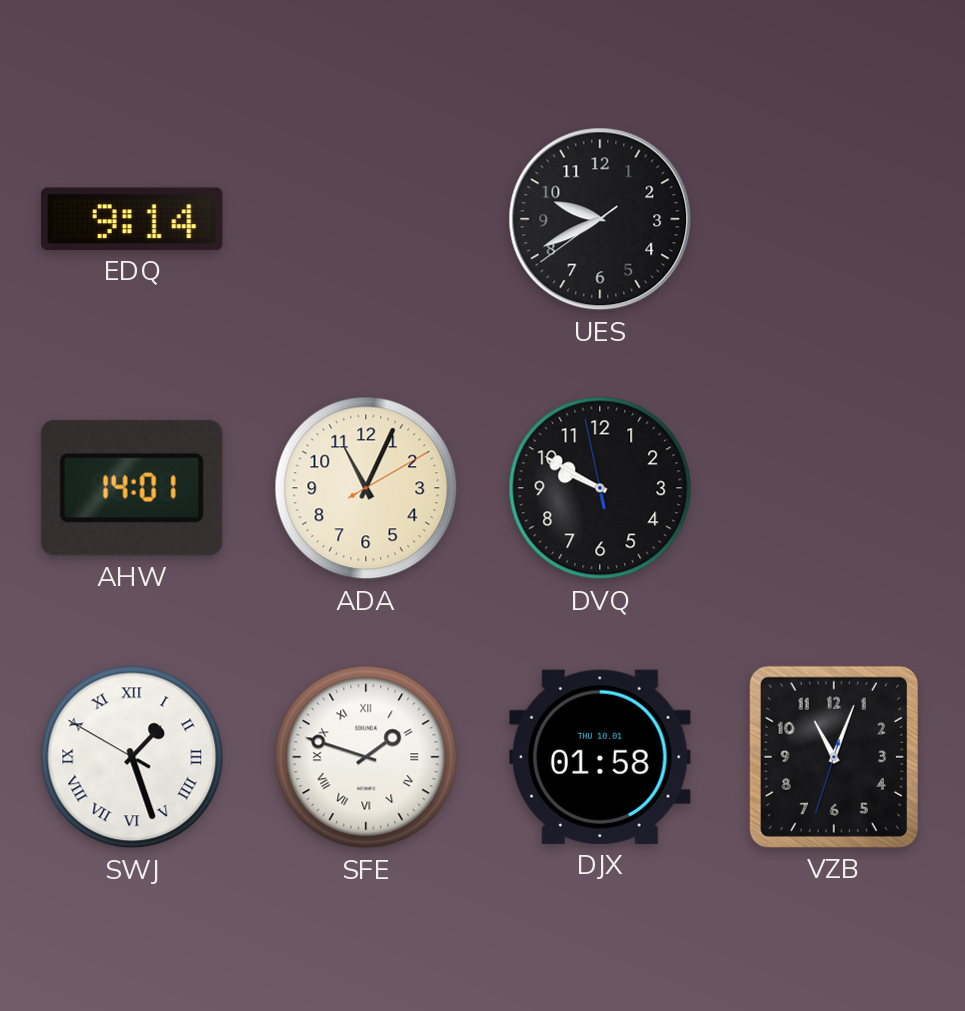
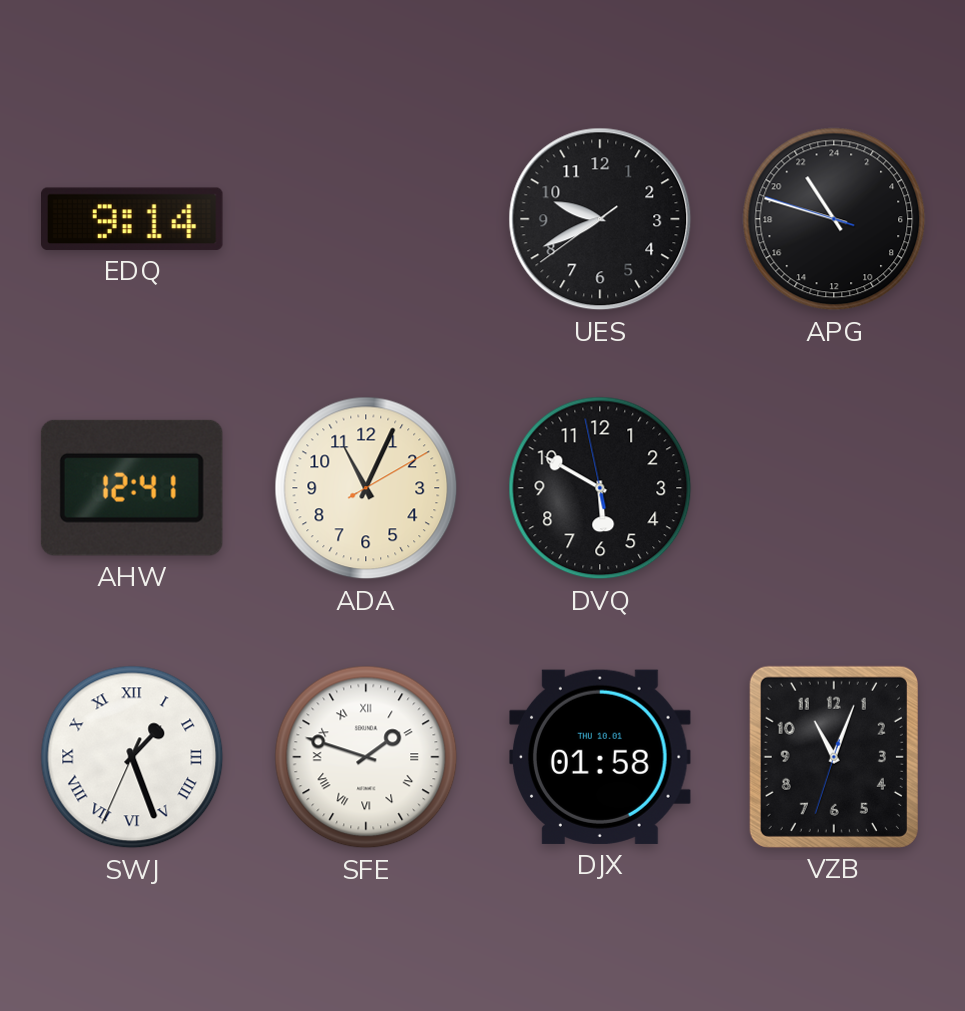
APG: none -> 21:47
AHW: 14:01 -> 12:41
DVQ: 9:49 -> 5:49
SWJ: 1:26:50 -> 1:26:34
